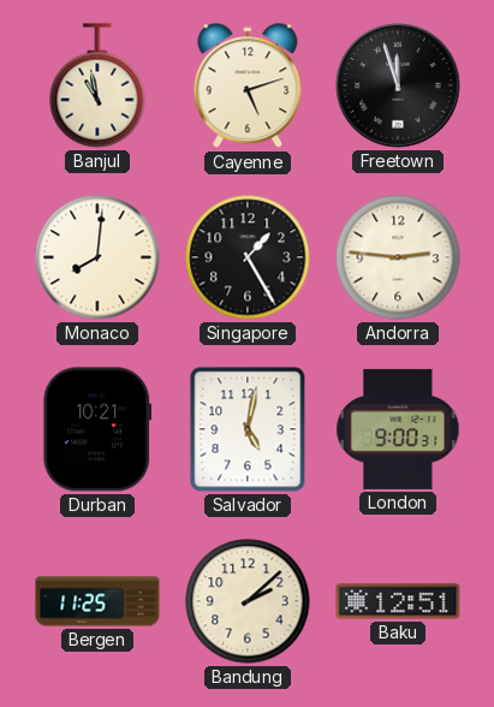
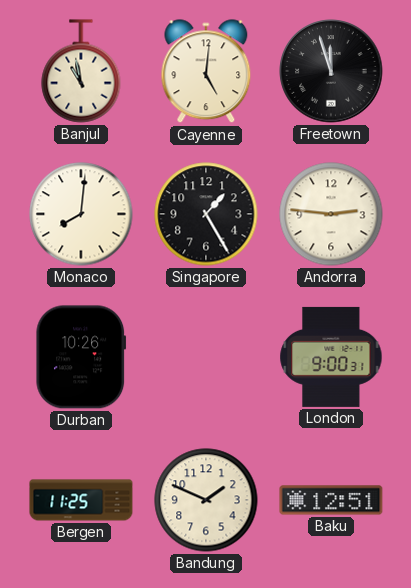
Cayenne: 5:12 -> 5:01
Durban: 10:21 -> 10:26
Salvador: 5:02 -> none
Bandung: 2:08 -> 1:49
